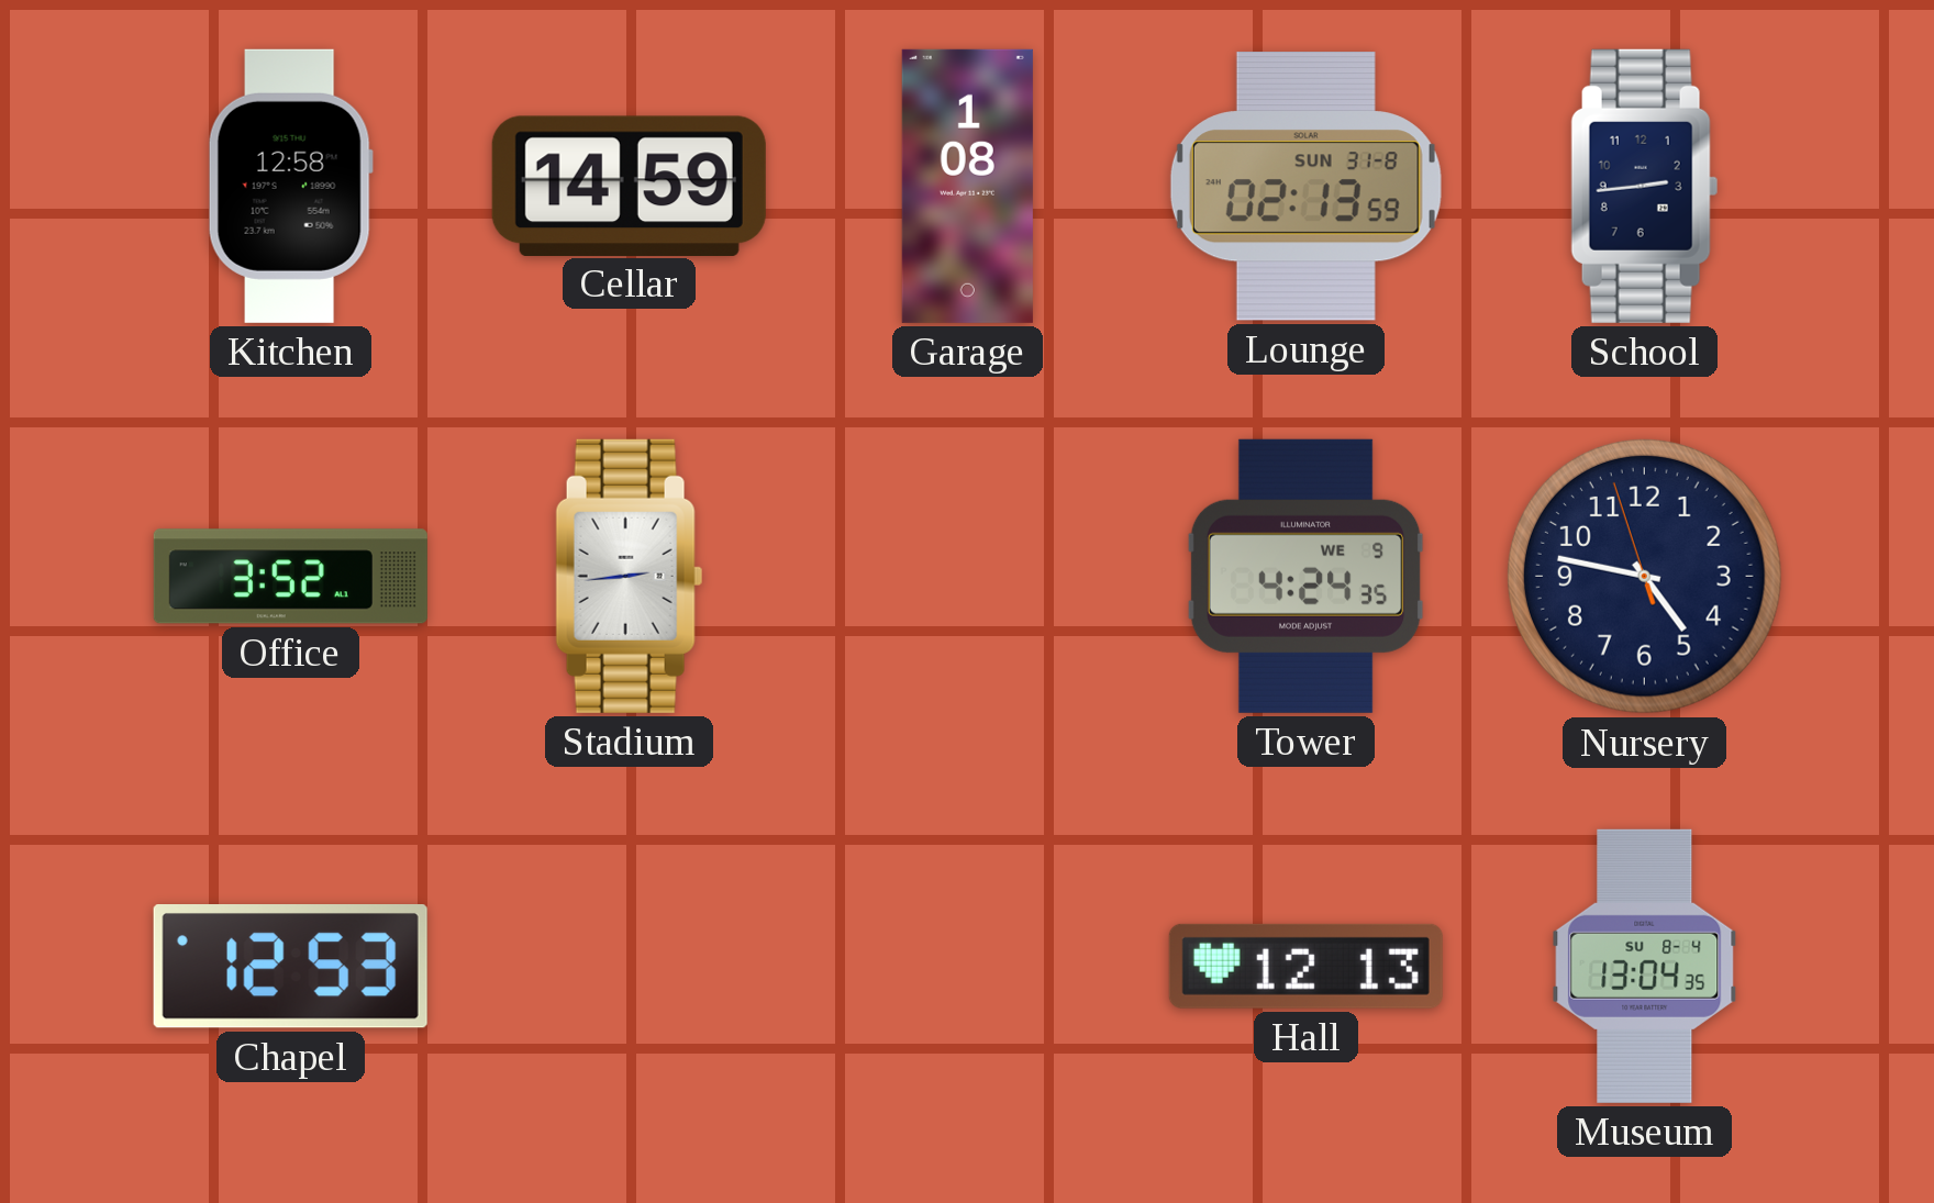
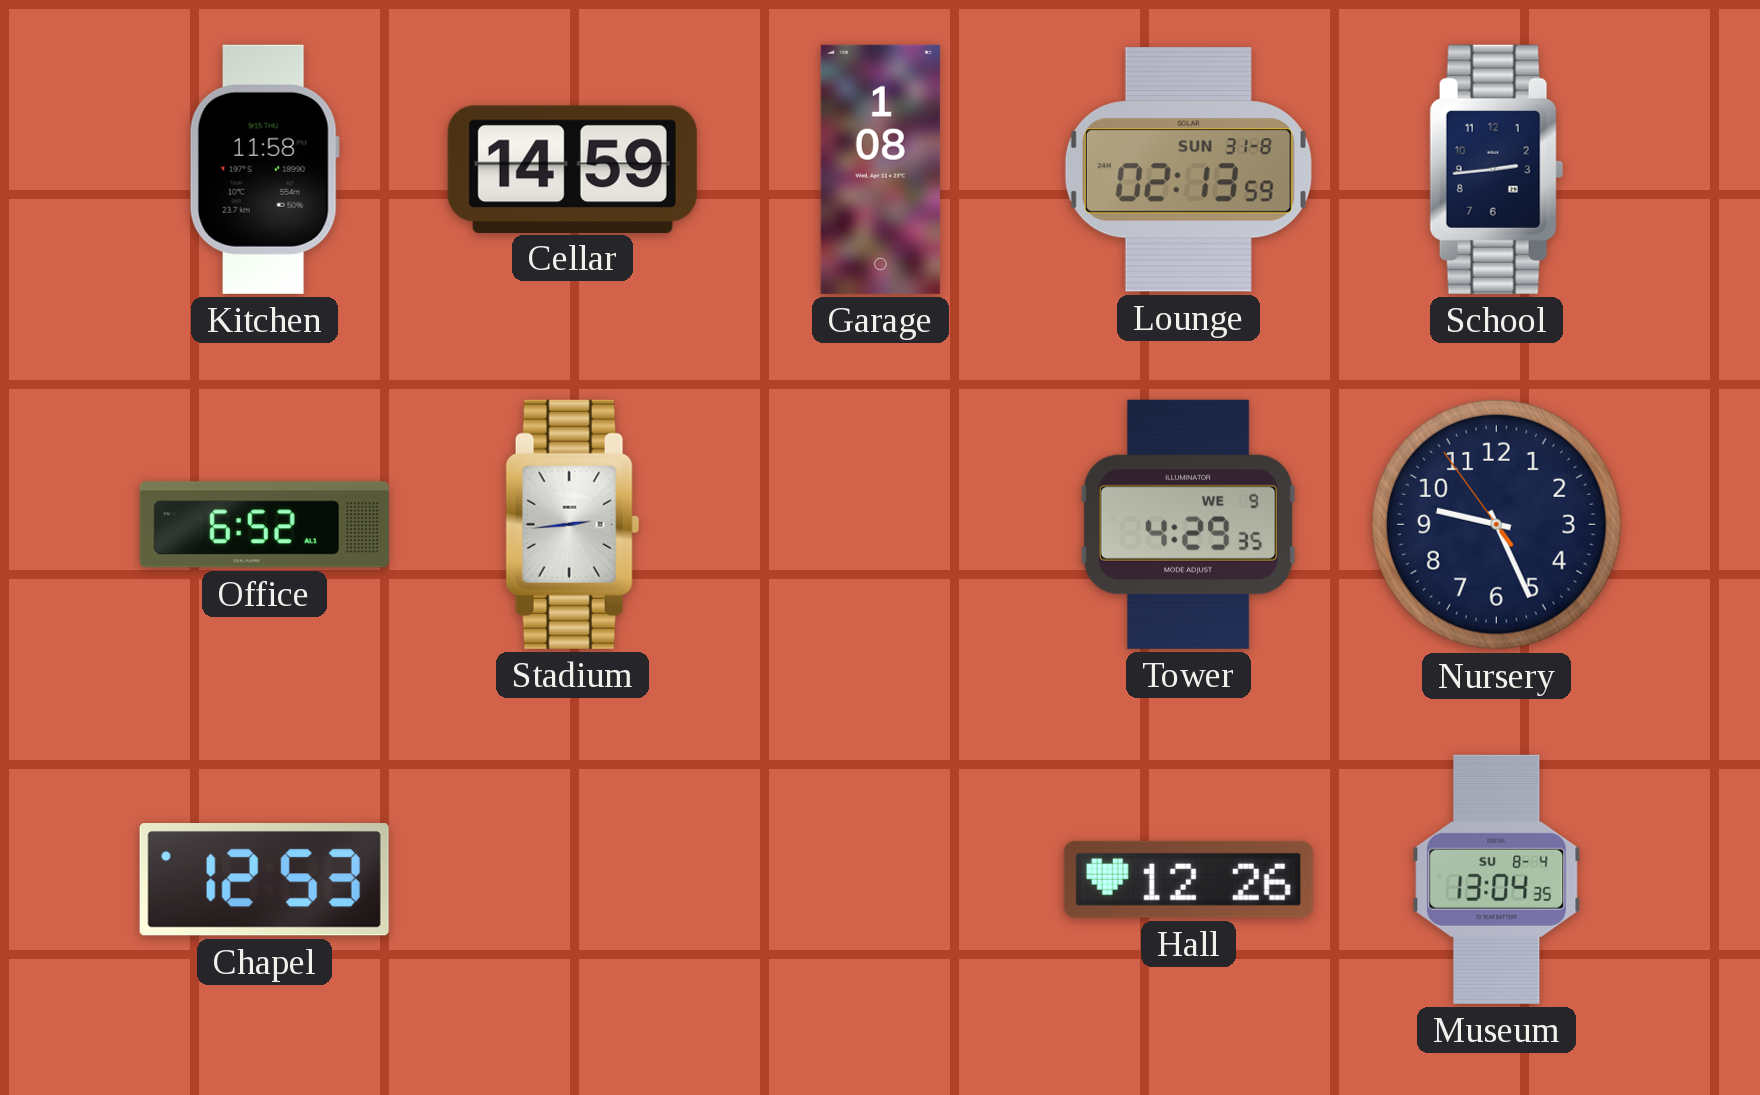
Kitchen: 12:58 -> 11:58
Office: 3:52 -> 6:52
Tower: 4:24 -> 4:29
Nursery: 4:46 -> 9:25
Hall: 12:13 -> 12:26
